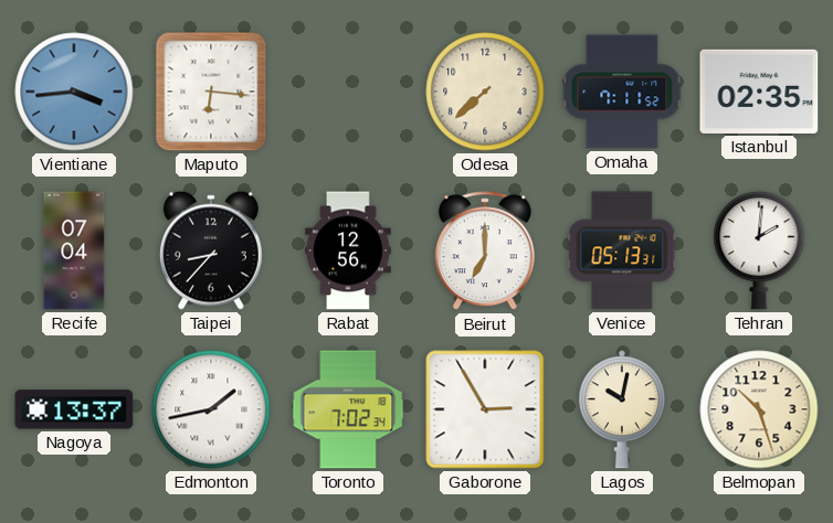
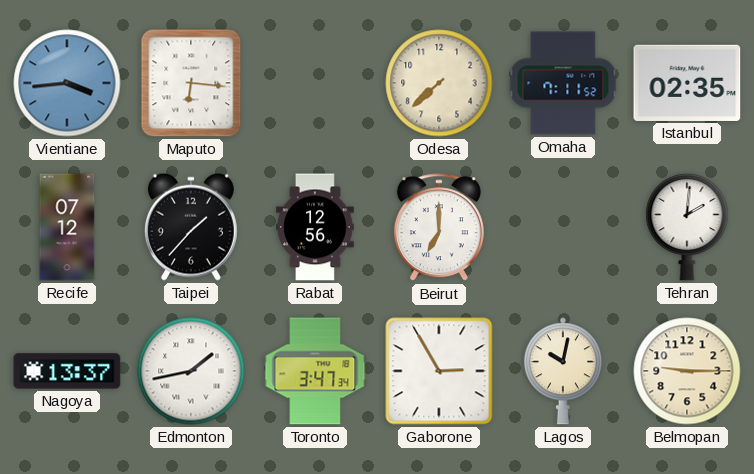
Recife: 07:04 -> 07:12
Taipei: 8:37 -> 1:37
Venice: 05:13 -> none
Toronto: 7:02 -> 3:47
Belmopan: 10:27 -> 9:15
